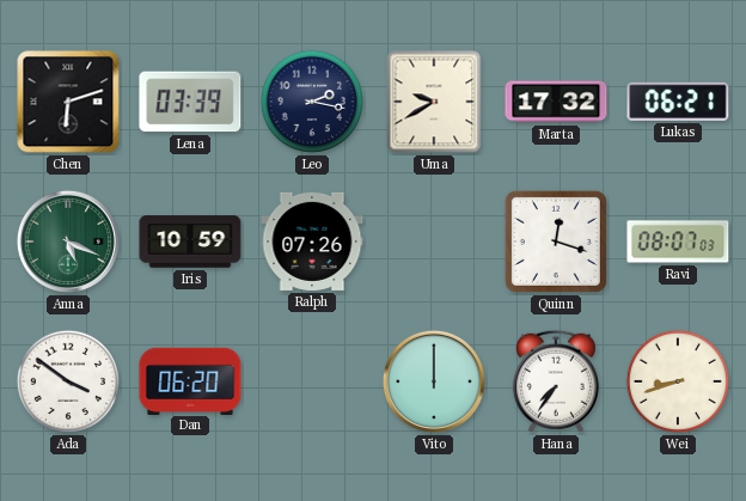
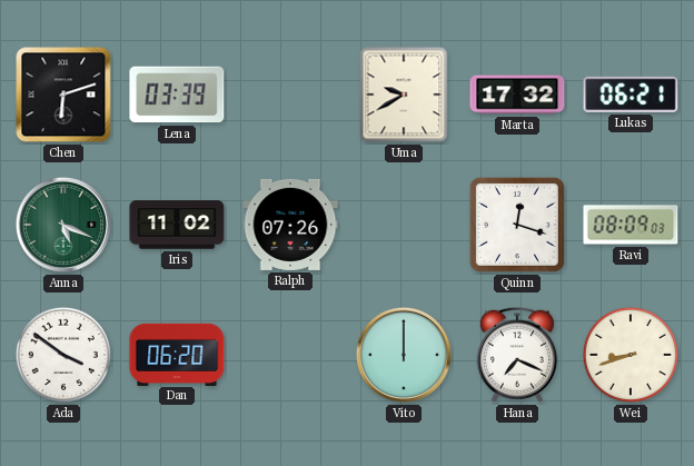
Leo: 2:17 -> none
Iris: 10:59 -> 11:02
Ravi: 08:07 -> 08:09
Hana: 7:36 -> 7:19
